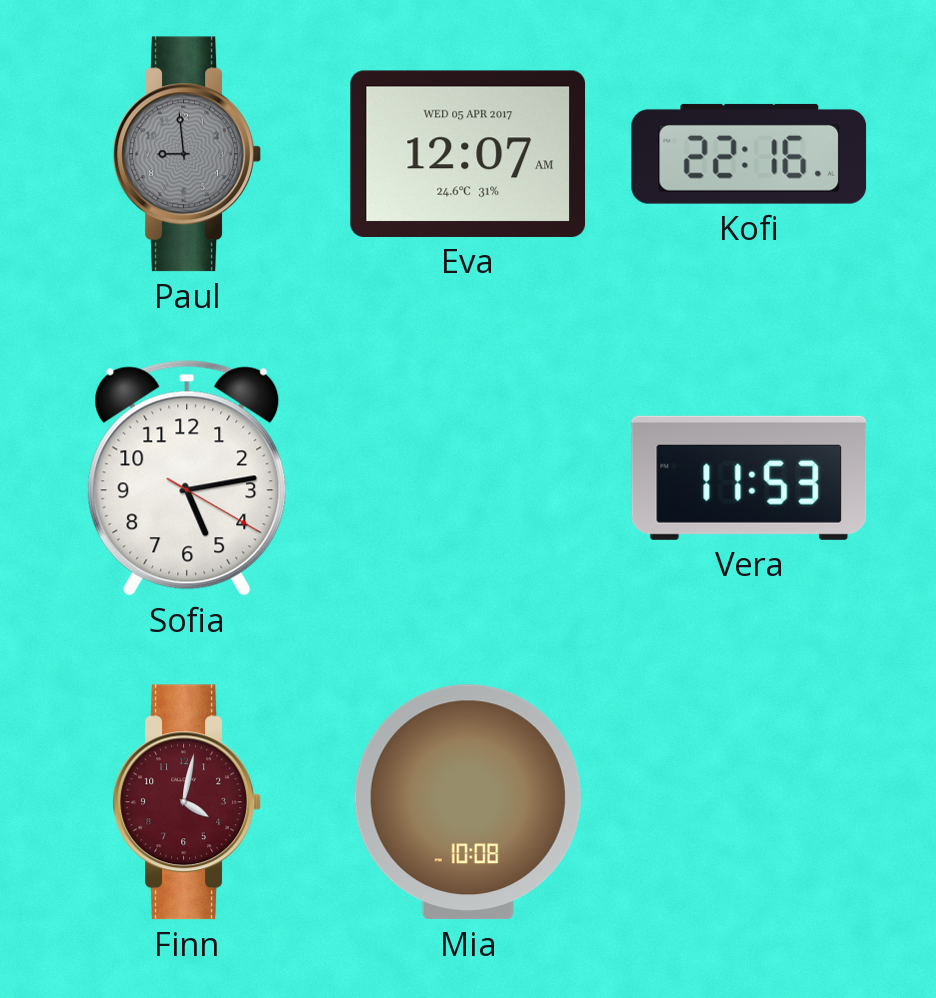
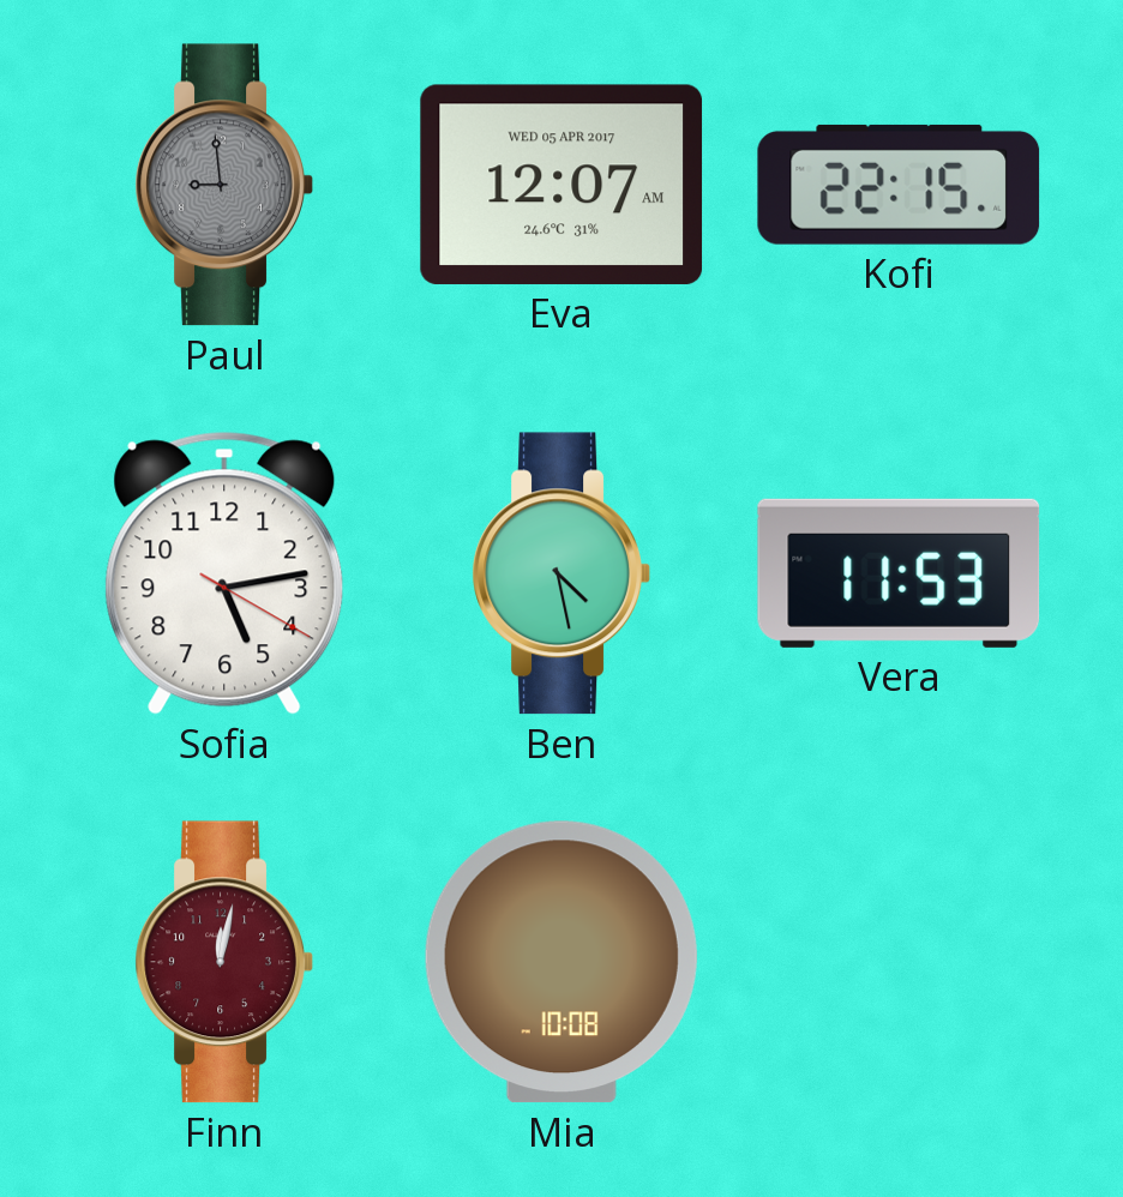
Kofi: 22:16 -> 22:15
Ben: none -> 4:28
Finn: 4:02 -> 12:02
